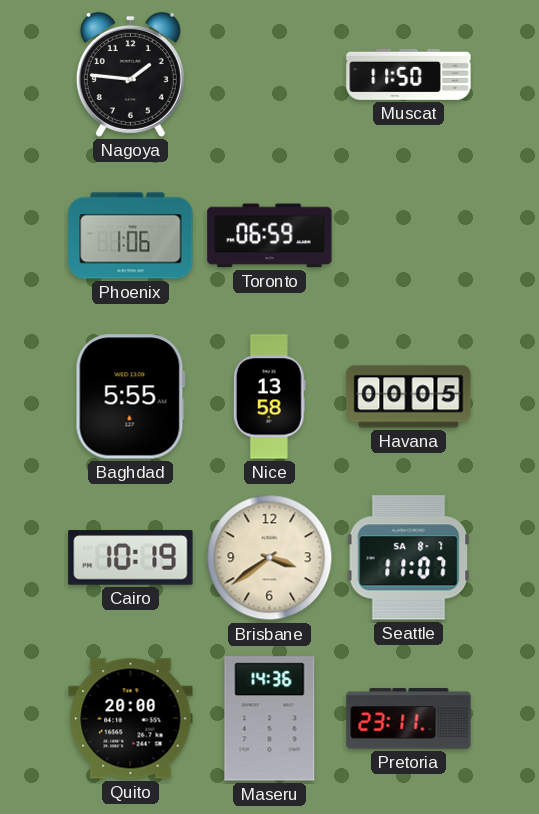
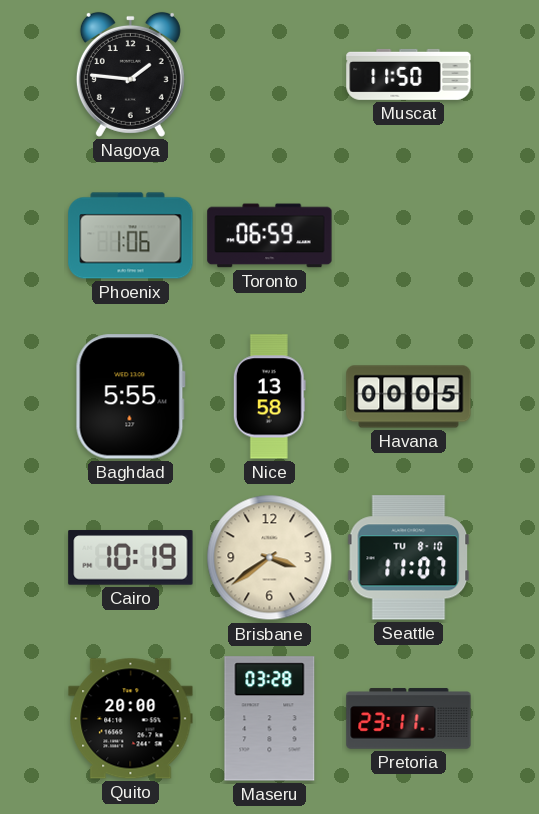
Seattle date: SA 8-7 -> TU 8-10
Maseru: 14:36 -> 03:28
